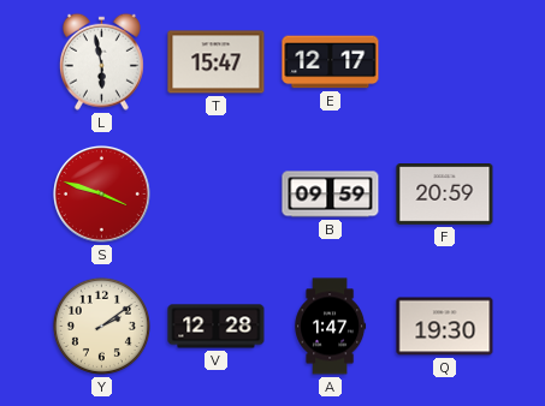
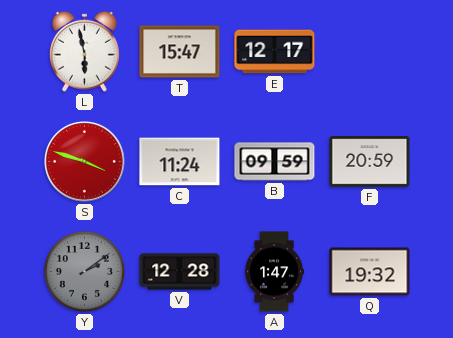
C: none -> 11:24
Y dial: cream -> grey
Q: 19:30 -> 19:32
